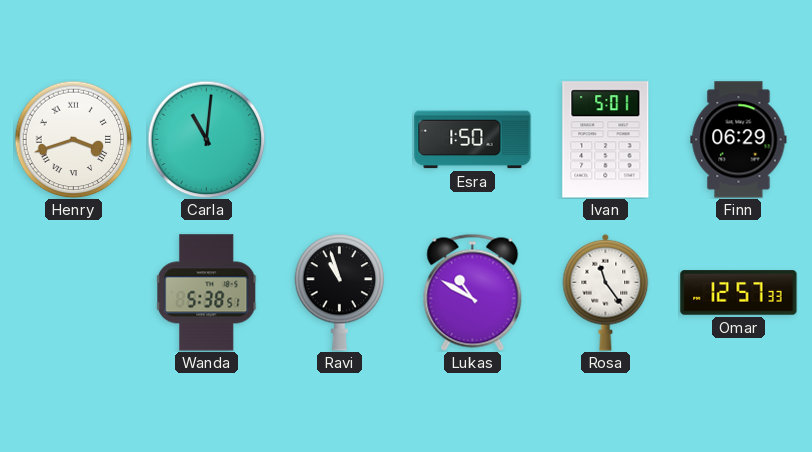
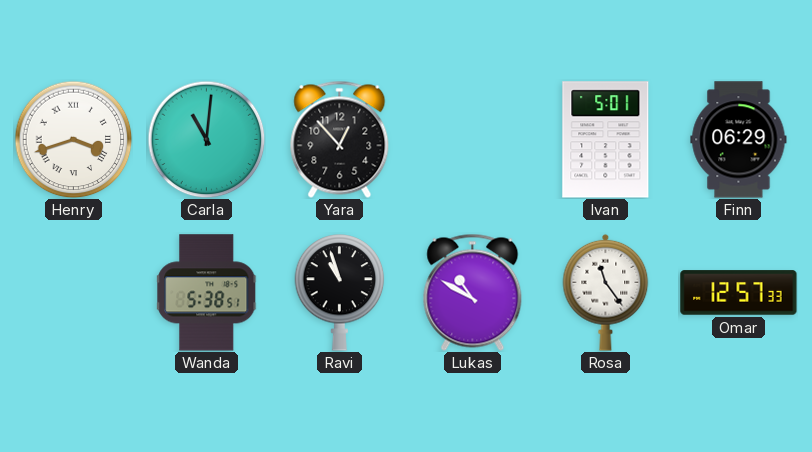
Yara: none -> 12:53
Esra: 1:50 -> none
